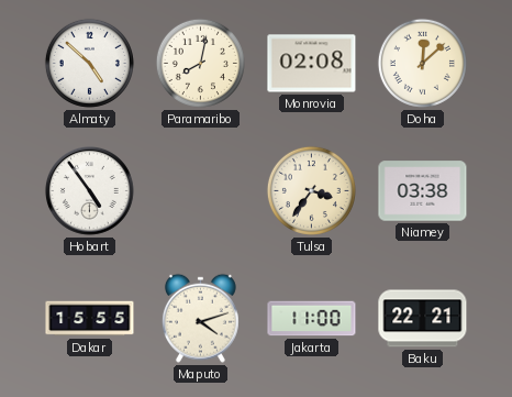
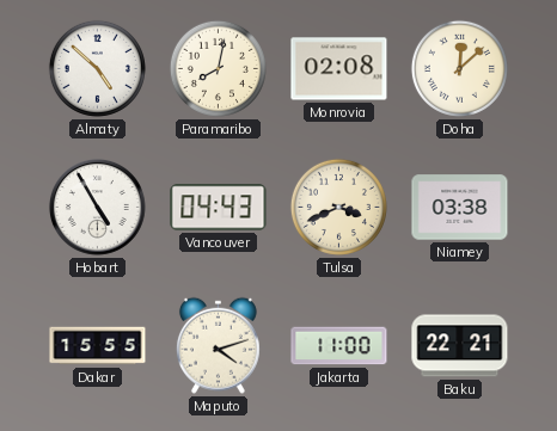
Hobart: 4:54 -> 4:55
Vancouver: none -> 04:43
Tulsa: 3:36 -> 3:41
